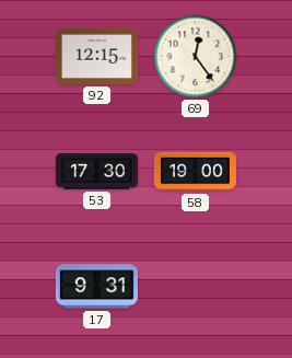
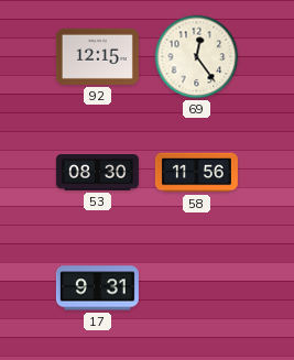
53: 17:30 -> 08:30
58: 19:00 -> 11:56
